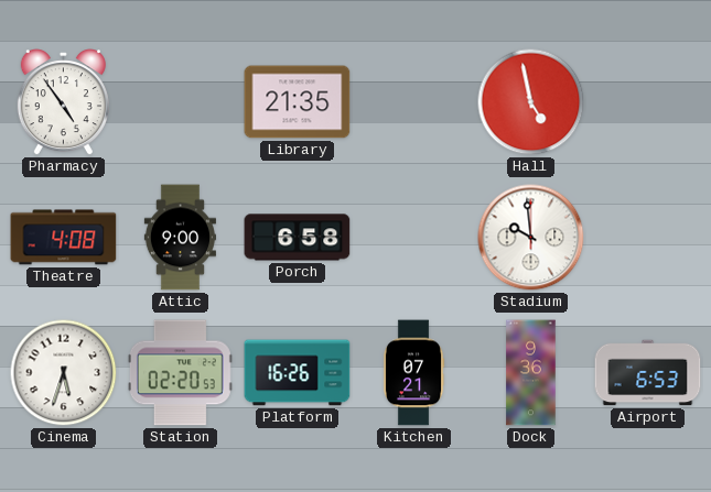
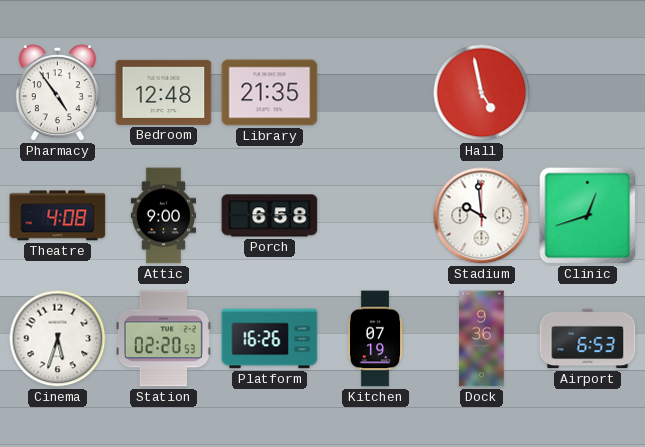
Bedroom: none -> 12:48
Clinic: none -> 12:42
Kitchen: 07:21 -> 07:19
